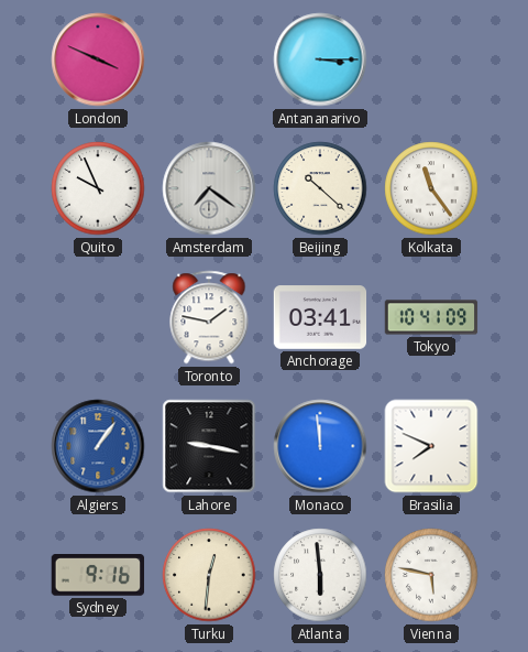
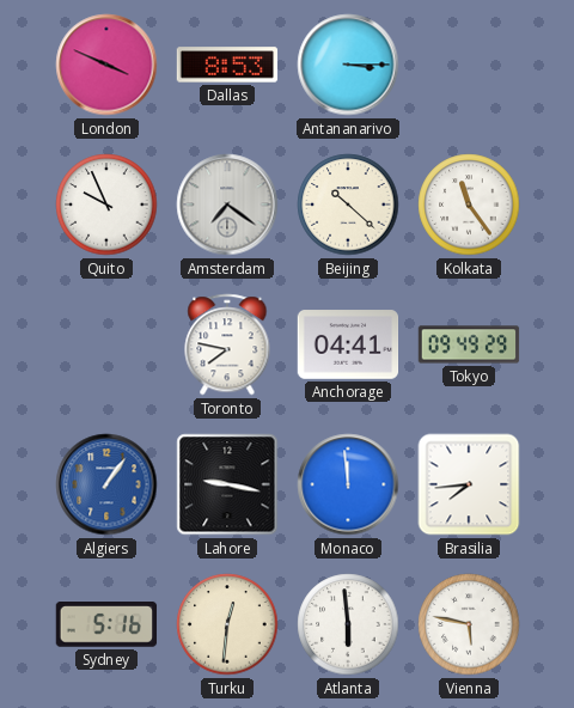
Dallas: none -> 8:53
Toronto: 1:47 -> 7:47
Anchorage: 03:41 -> 04:41
Tokyo: 10:41 -> 09:49
Brasilia: 7:49 -> 7:44
Sydney: 9:16 -> 5:16
